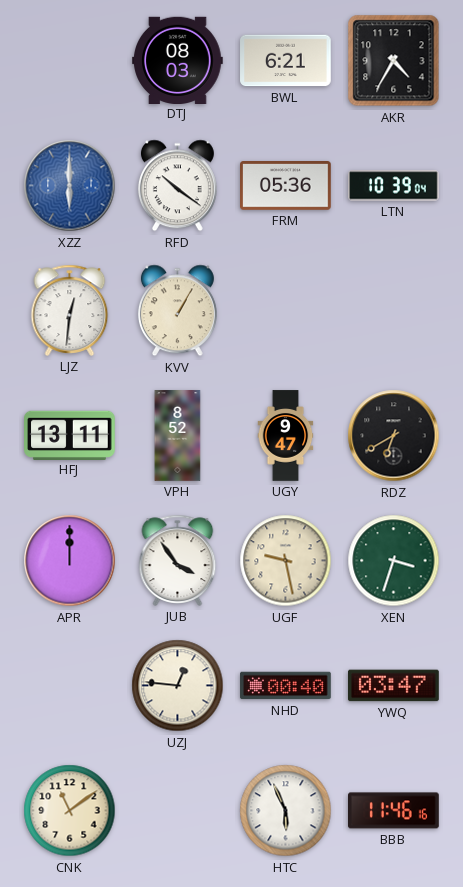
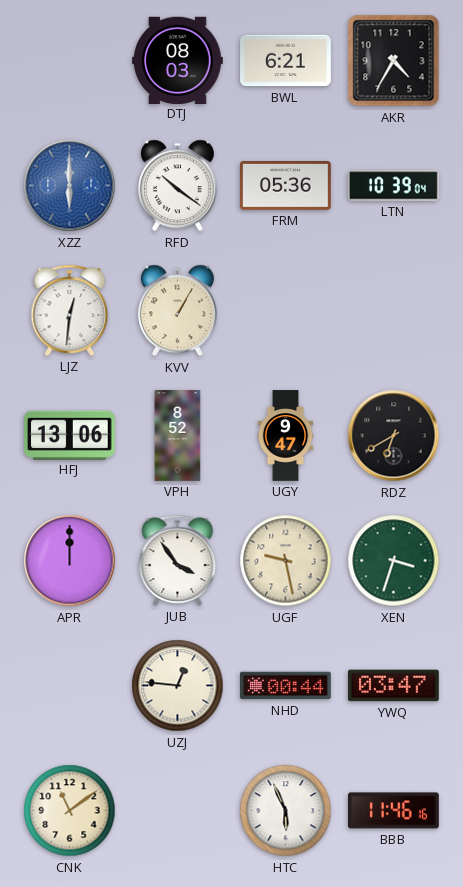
HFJ: 13:11 -> 13:06
NHD: 00:40 -> 00:44
